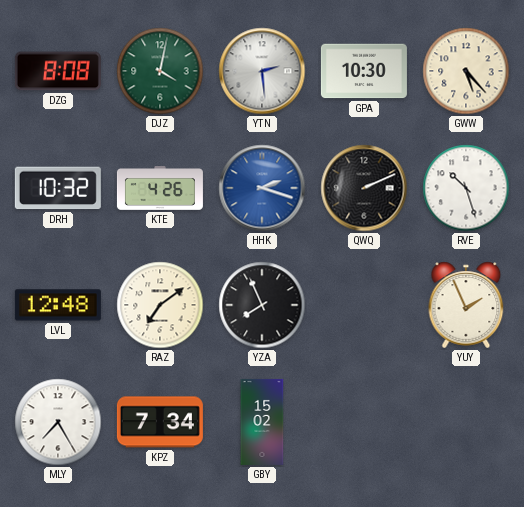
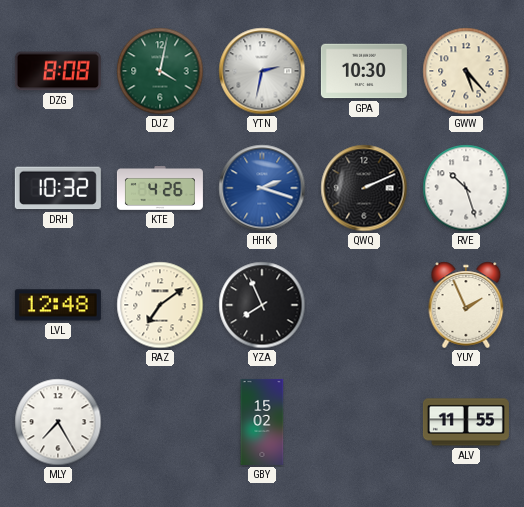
YTN: 2:29 -> 2:32
KPZ: 7:34 -> none
ALV: none -> 11:55
